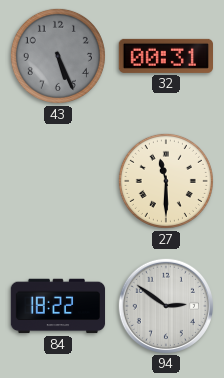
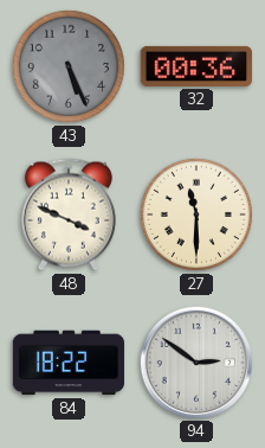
32: 00:31 -> 00:36
48: none -> 3:49
